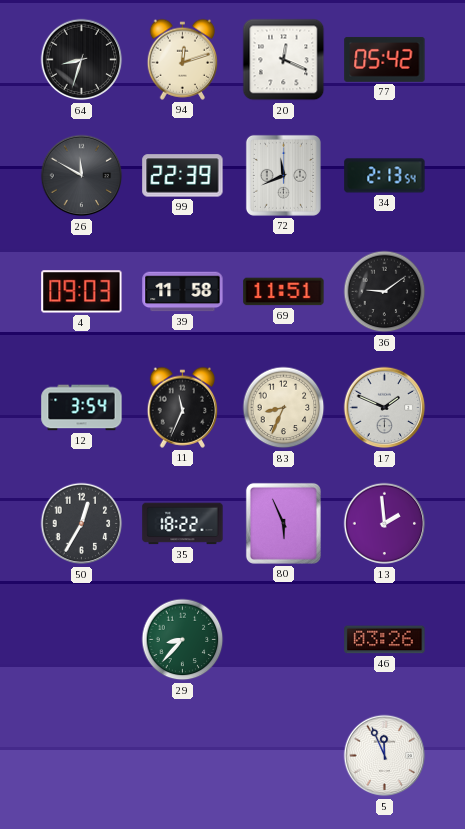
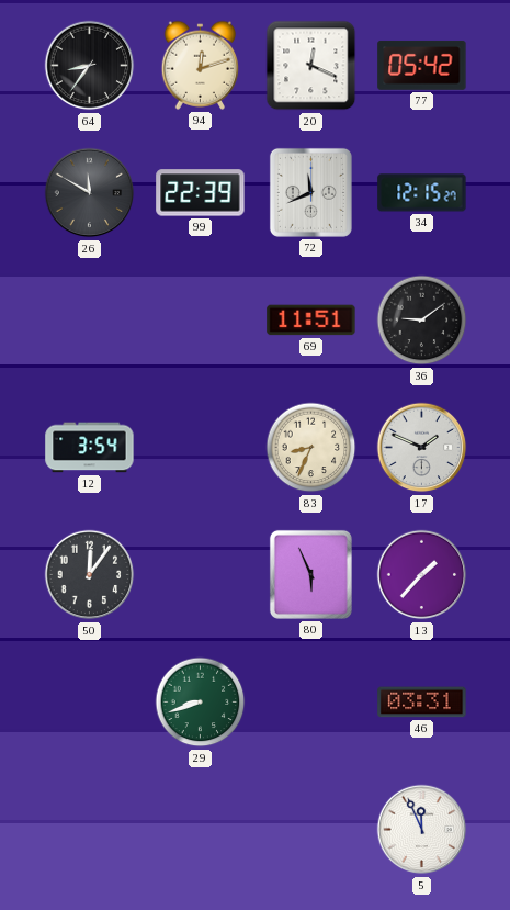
64: 8:33 -> 8:36
34: 2:13 -> 12:15
4: 09:03 -> none
39: 11:58 -> none
11: 11:34 -> none
50: 12:35 -> 12:06
35: 18:22 -> none
13: 1:59 -> 1:37
29: 8:37 -> 8:42
46: 03:26 -> 03:31
